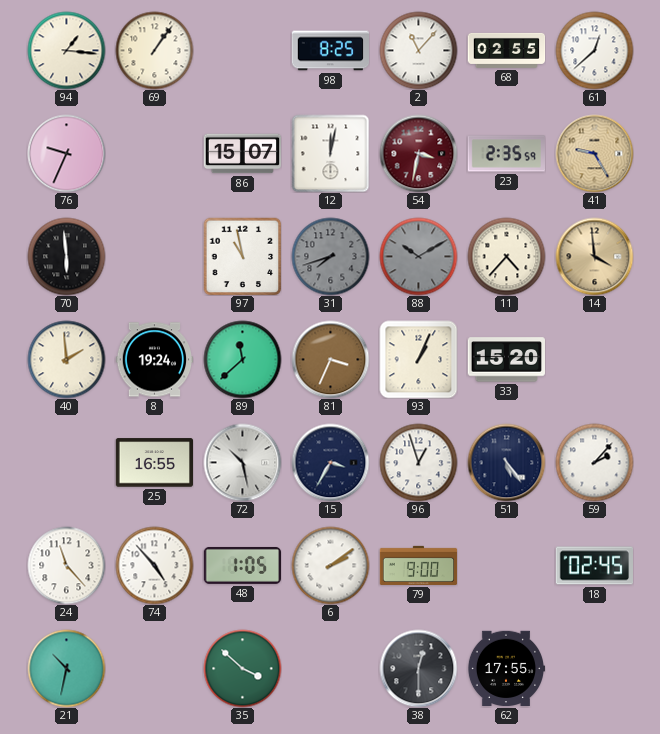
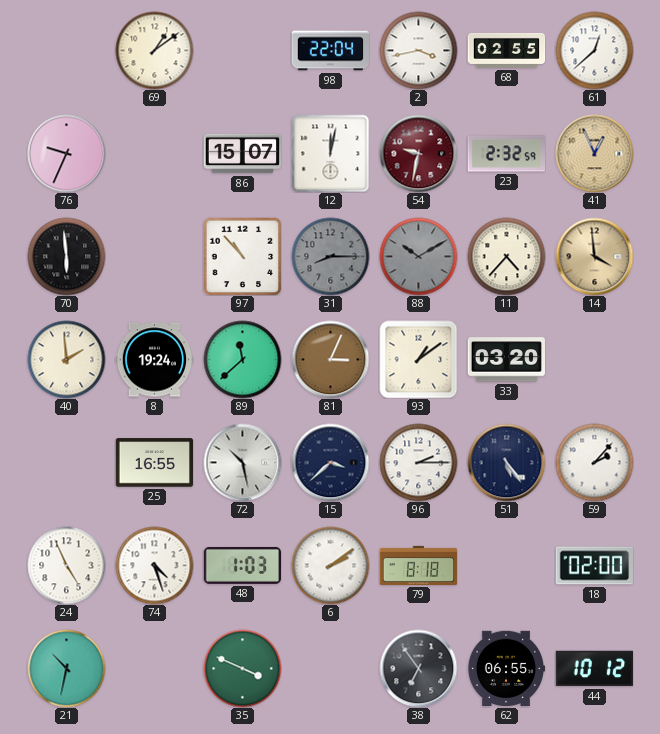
94: 1:16 -> none
69: 1:06 -> 1:09
98: 8:25 -> 22:04
2: 11:07 -> 3:43
54: 3:32 -> 9:32
23: 2:35 -> 2:32
41: 9:25 -> 12:56
97: 10:58 -> 10:53
31: 7:42 -> 8:15
81: 3:34 -> 3:04
93: 1:04 -> 1:09
33: 15:20 -> 03:20
15: 3:35 -> 3:38
96: 12:57 -> 2:15
24: 11:23 -> 4:56
74: 4:53 -> 4:27
48: 1:05 -> 1:03
79: 9:00 -> 8:18
18: 02:45 -> 02:00
35: 3:52 -> 3:49
38: 12:30 -> 6:54
62: 17:55 -> 06:55
44: none -> 10:12
